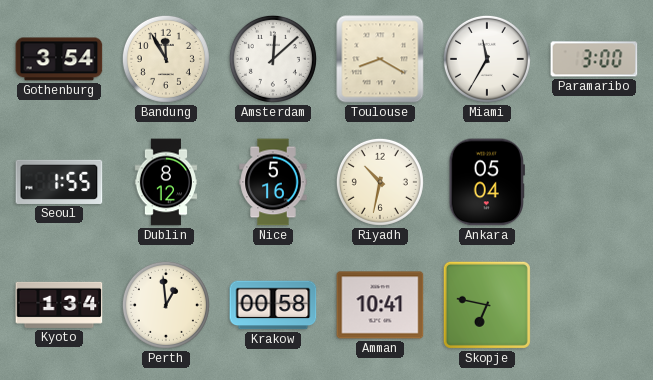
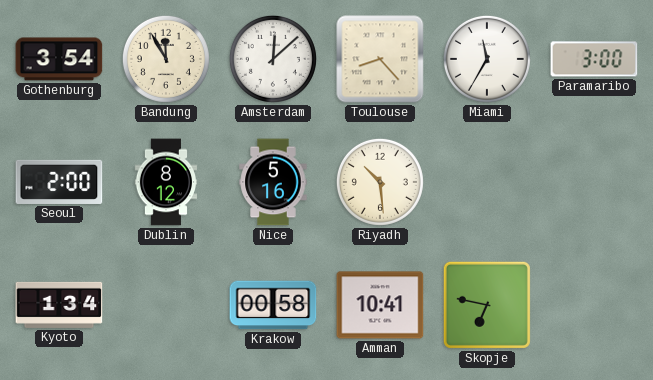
Toulouse: 8:20 -> 8:23
Seoul: 1:55 -> 2:00
Riyadh: 10:32 -> 10:29
Ankara: 05:04 -> none
Perth: 12:59 -> none
